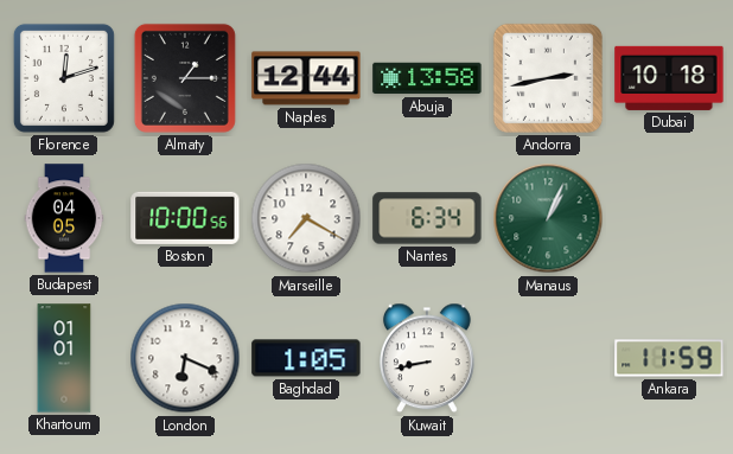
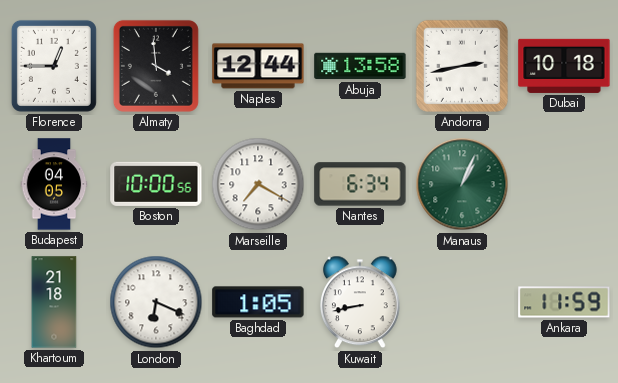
Florence: 12:12 -> 12:45
Almaty: 1:15 -> 3:59
Khartoum: 01:01 -> 21:18
